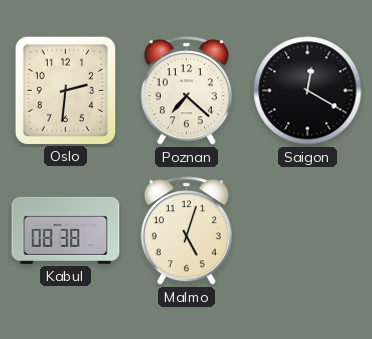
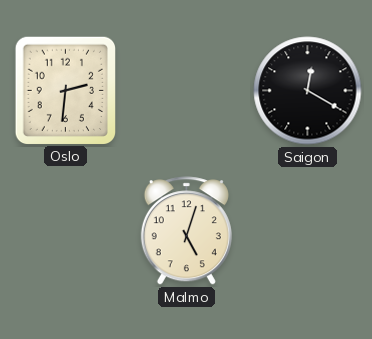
Poznan: 7:22 -> none
Kabul: 08:38 -> none
